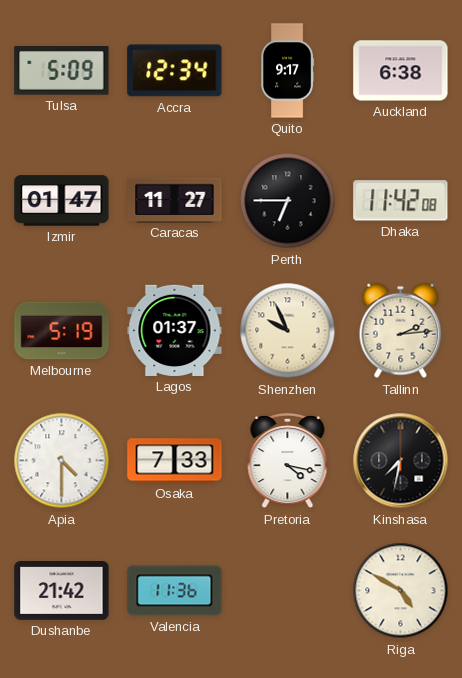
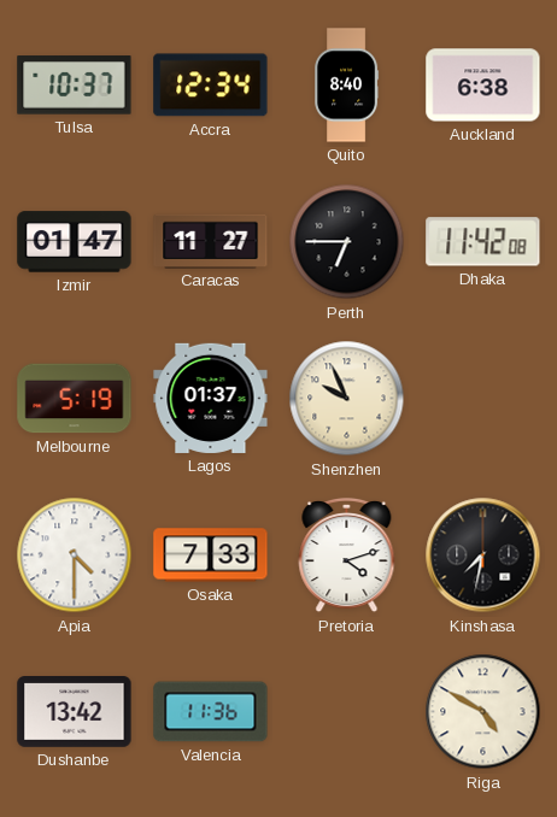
Tulsa: 5:09 -> 10:37
Quito: 9:17 -> 8:40
Tallinn: 2:14 -> none
Pretoria: 4:17 -> 4:12
Dushanbe: 21:42 -> 13:42
